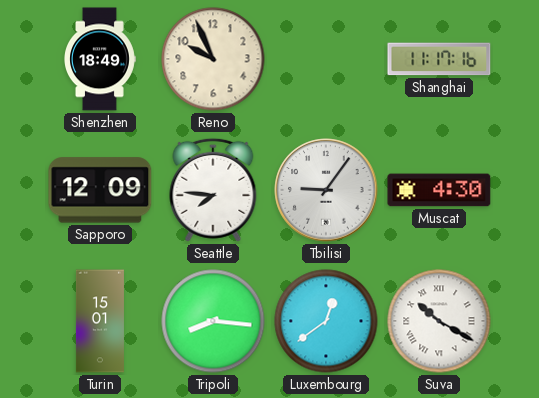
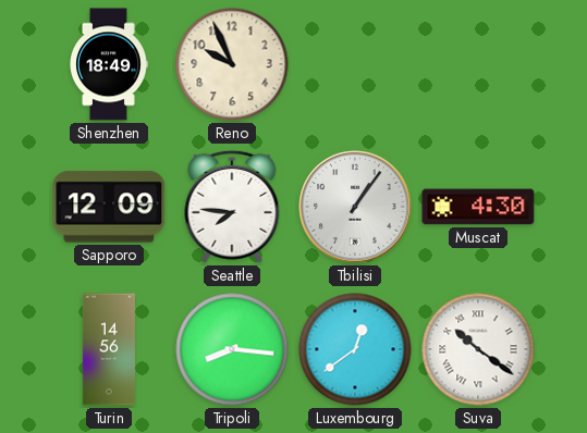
Shanghai: 11:17 -> none
Tbilisi: 9:06 -> 1:06
Turin: 15:01 -> 14:56
Suva: 10:20 -> 10:21
